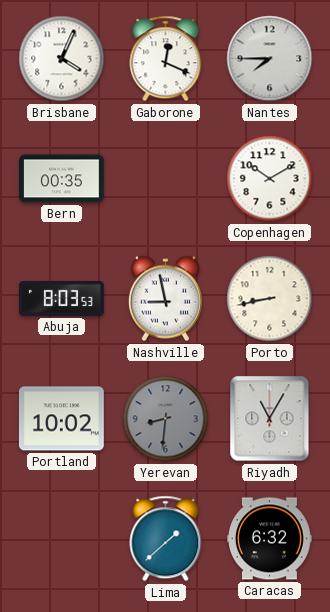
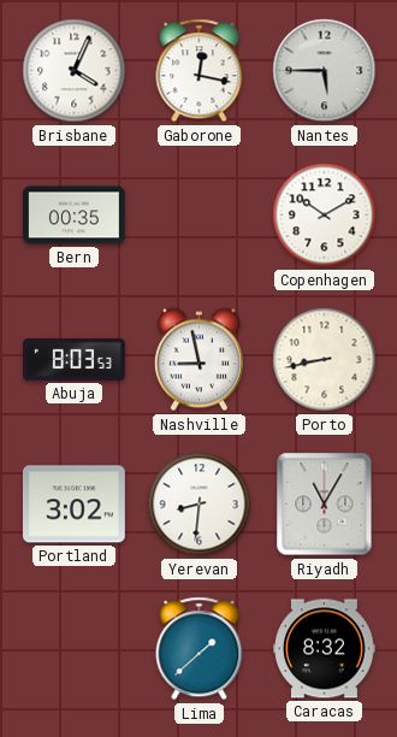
Gaborone: 12:19 -> 12:17
Nantes: 7:45 -> 5:45
Portland: 10:02 -> 3:02
Yerevan dial: grey -> white
Caracas: 6:32 -> 8:32
